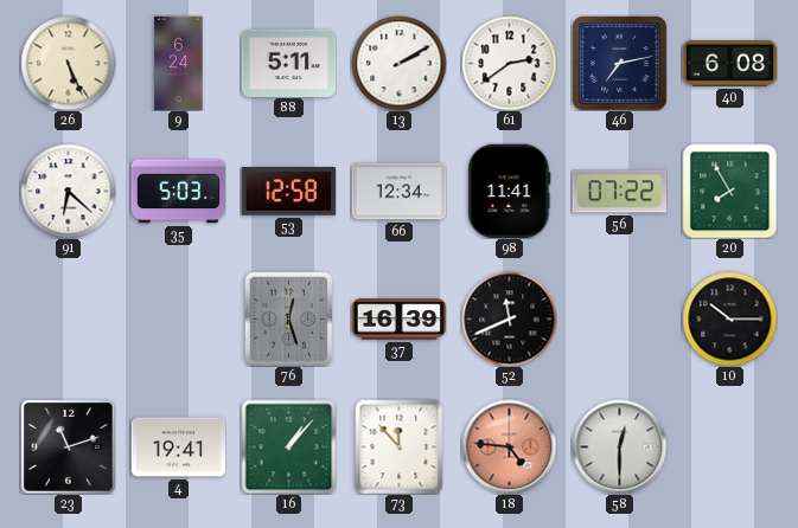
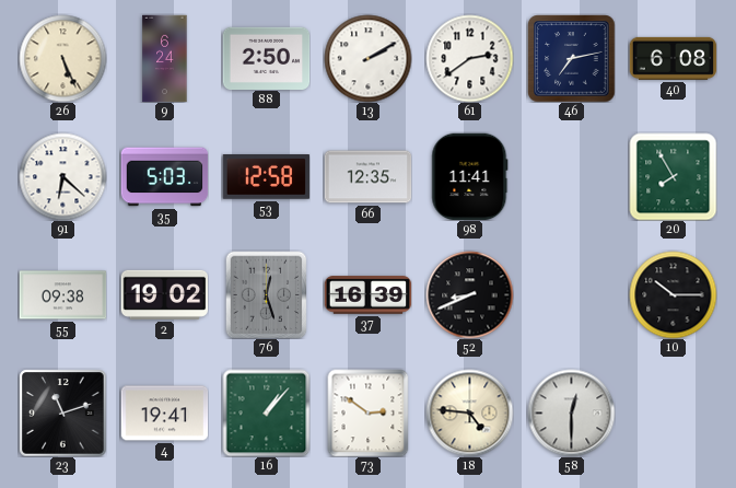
88: 5:11 -> 2:50
66: 12:34 -> 12:35
56: 07:22 -> none
55: none -> 09:38
2: none -> 19:02
52: 11:41 -> 8:41
73: 11:53 -> 2:51
18 dial: salmon -> cream
